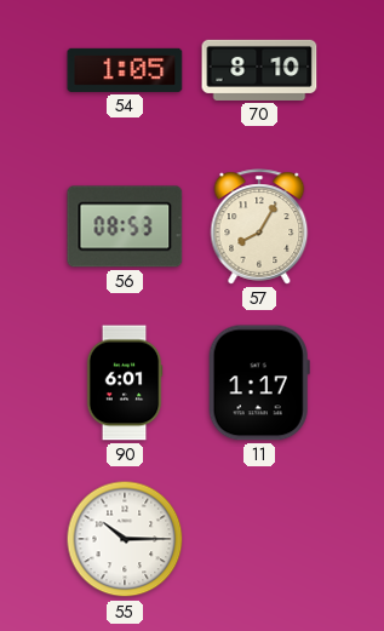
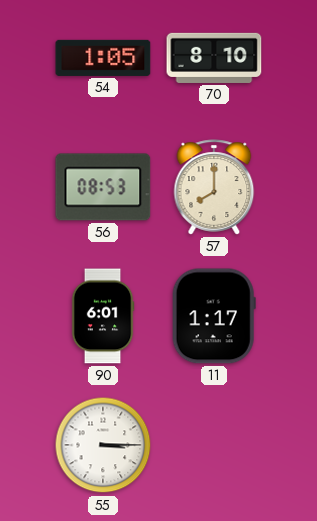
57: 8:05 -> 8:00
55: 10:15 -> 3:15
